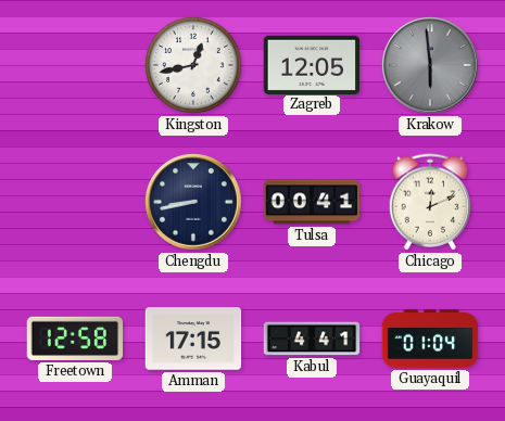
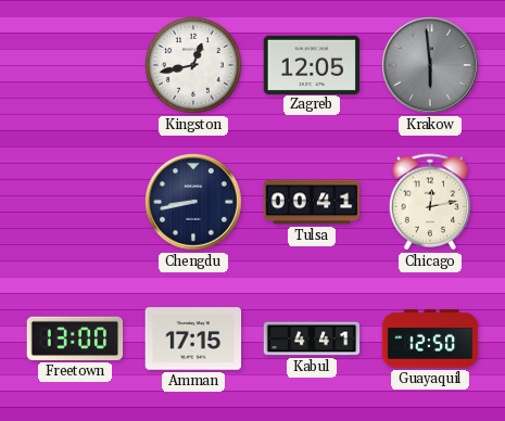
Chicago: 12:11 -> 12:13
Freetown: 12:58 -> 13:00
Guayaquil: 01:04 -> 12:50
